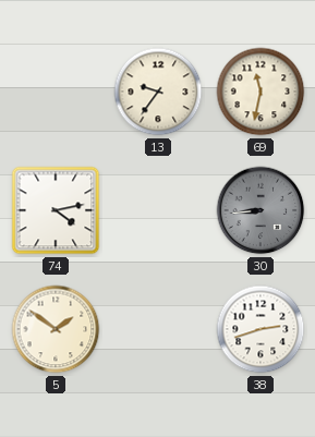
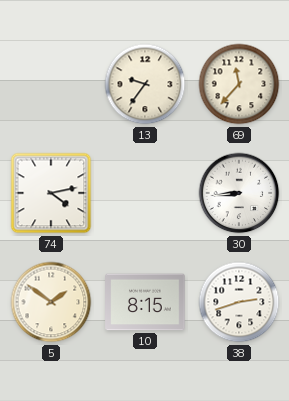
69: 11:32 -> 11:37
30 dial: grey -> white
10: none -> 8:15
